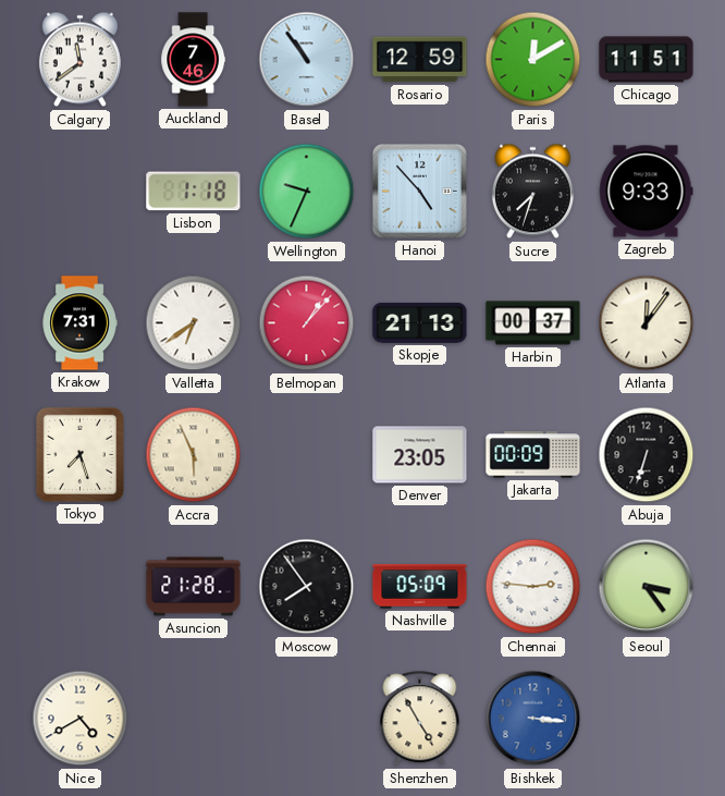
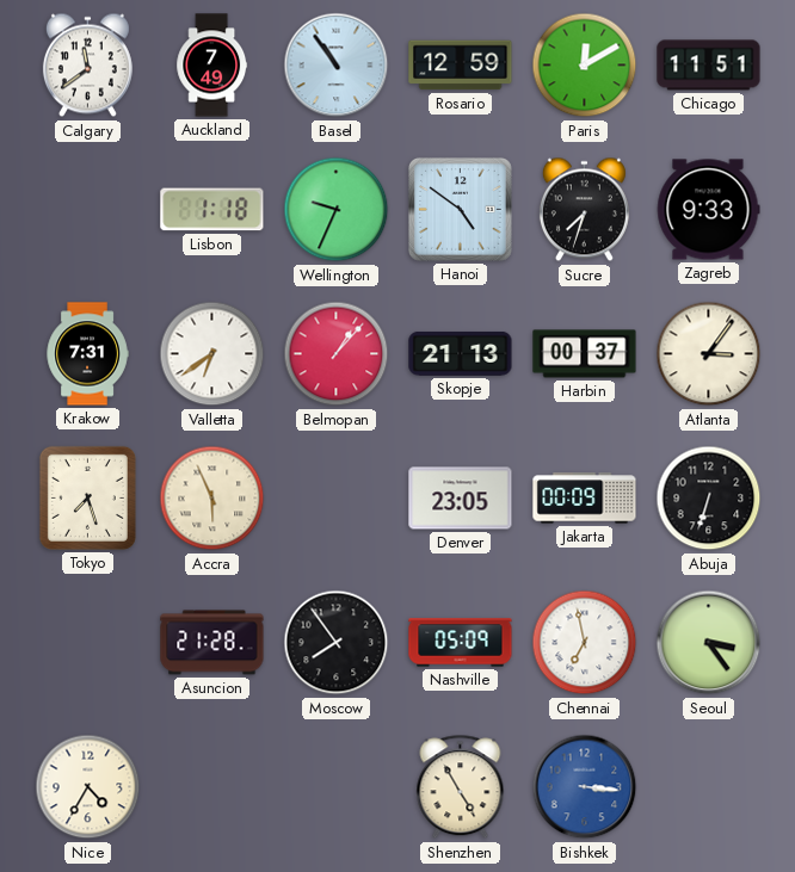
Auckland: 7:46 -> 7:49
Hanoi: 4:53 -> 4:51
Atlanta: 12:06 -> 3:06
Chennai: 2:46 -> 6:58
Nice: 4:40 -> 4:35
